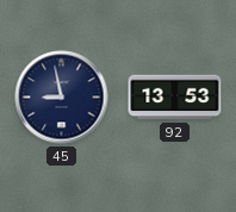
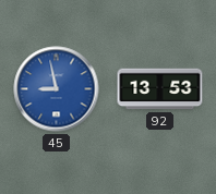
45 dial: navy -> blue
